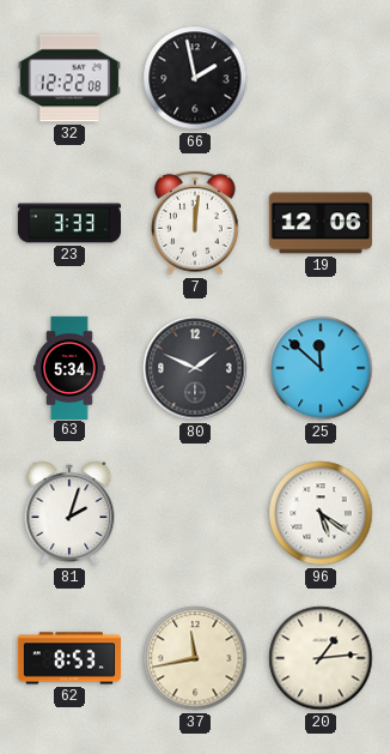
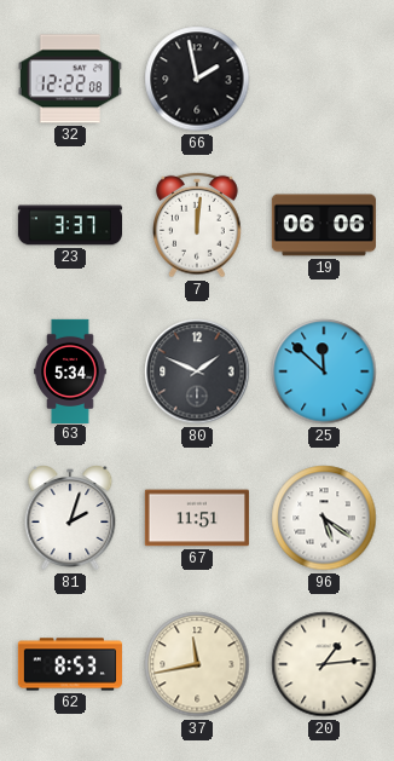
23: 3:33 -> 3:37
19: 12:06 -> 06:06
67: none -> 11:51
